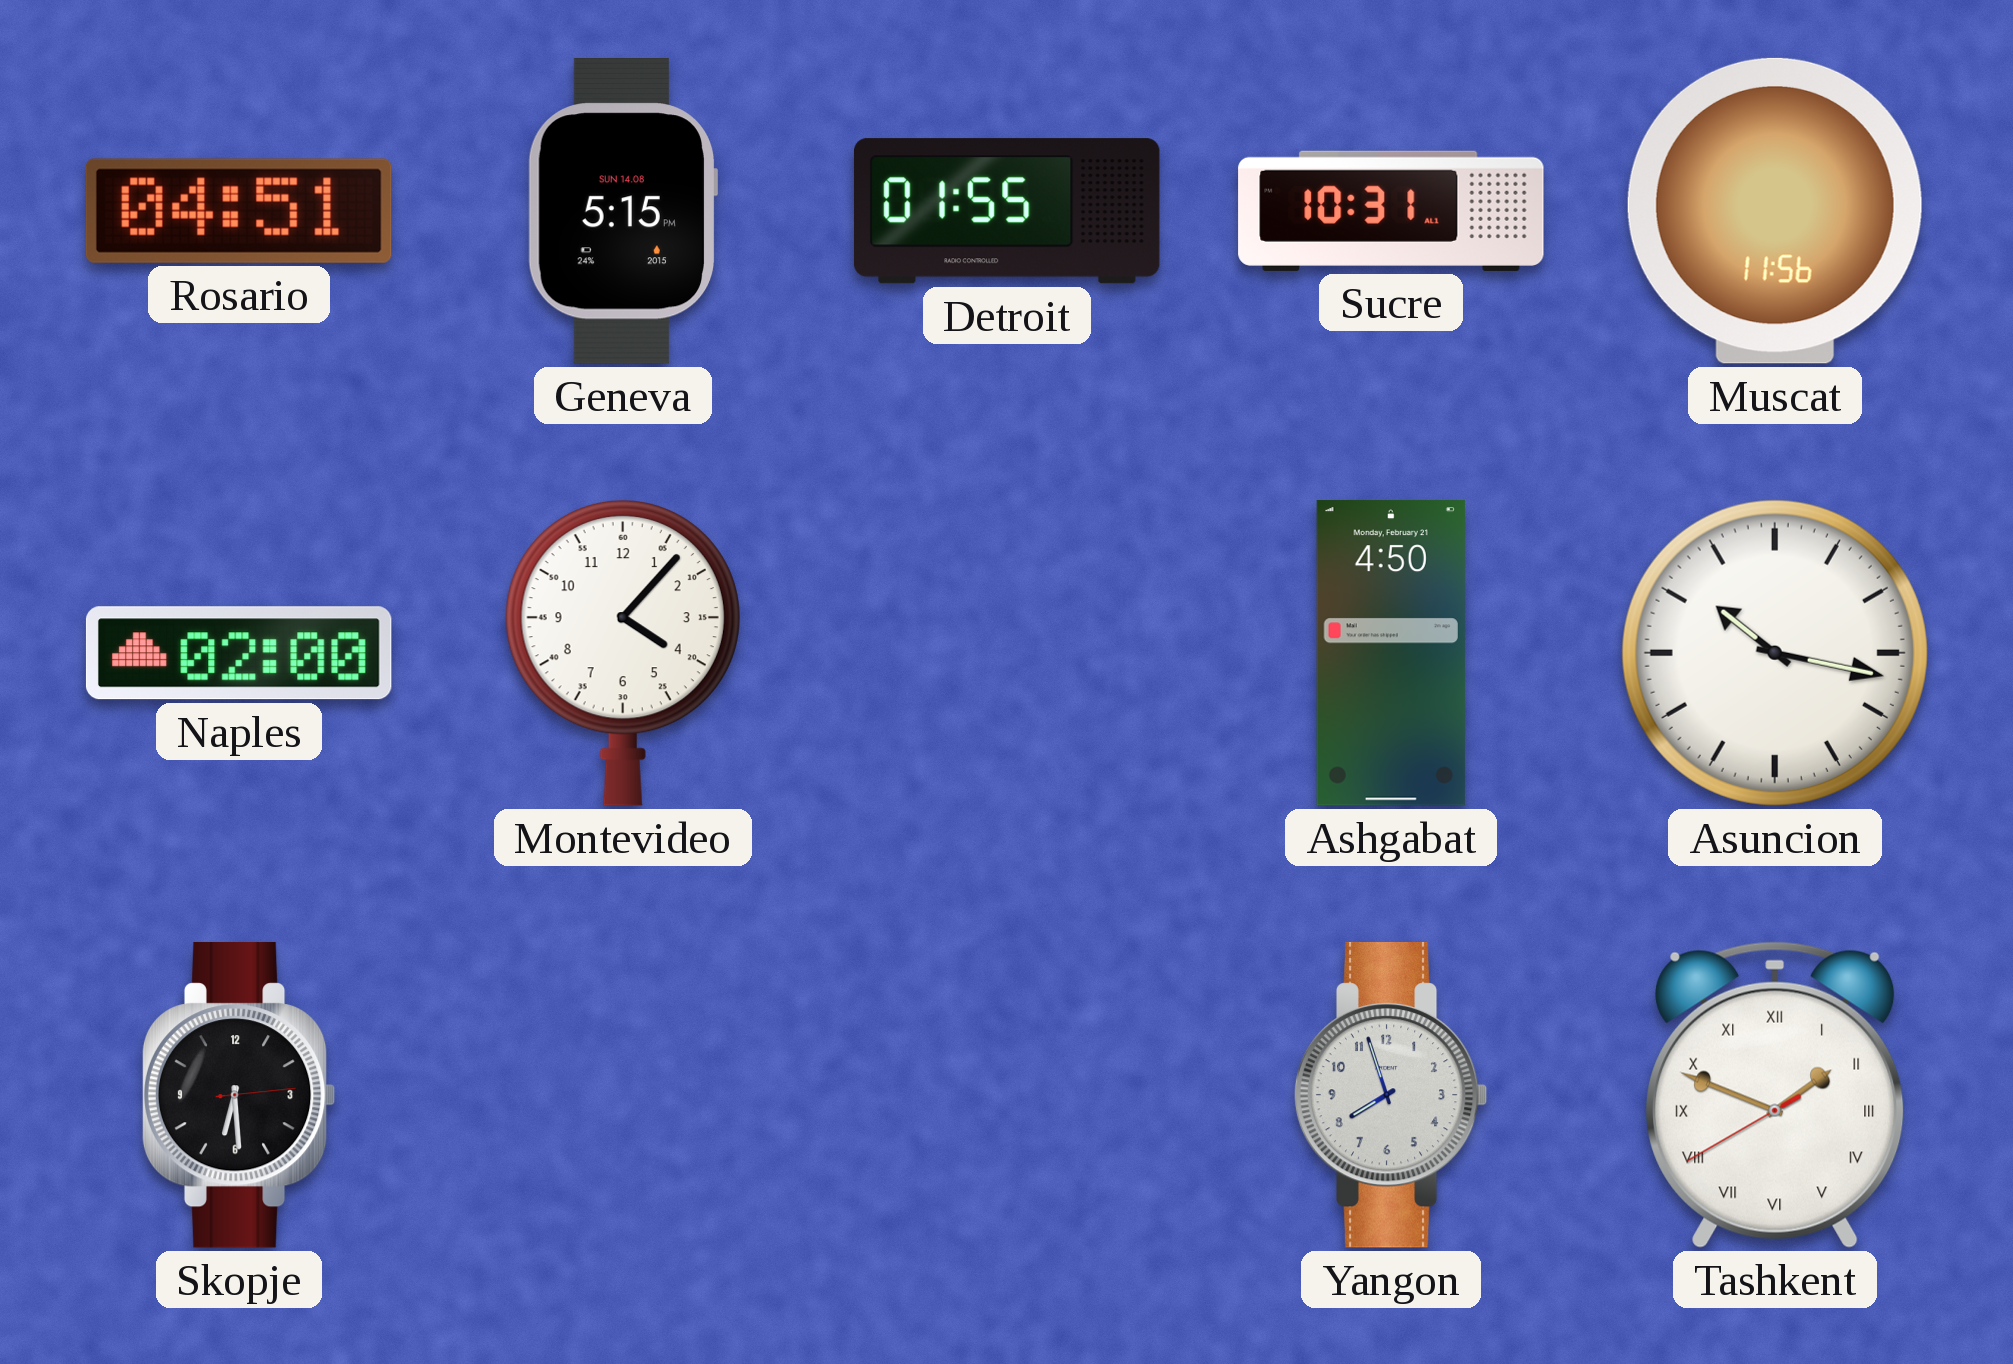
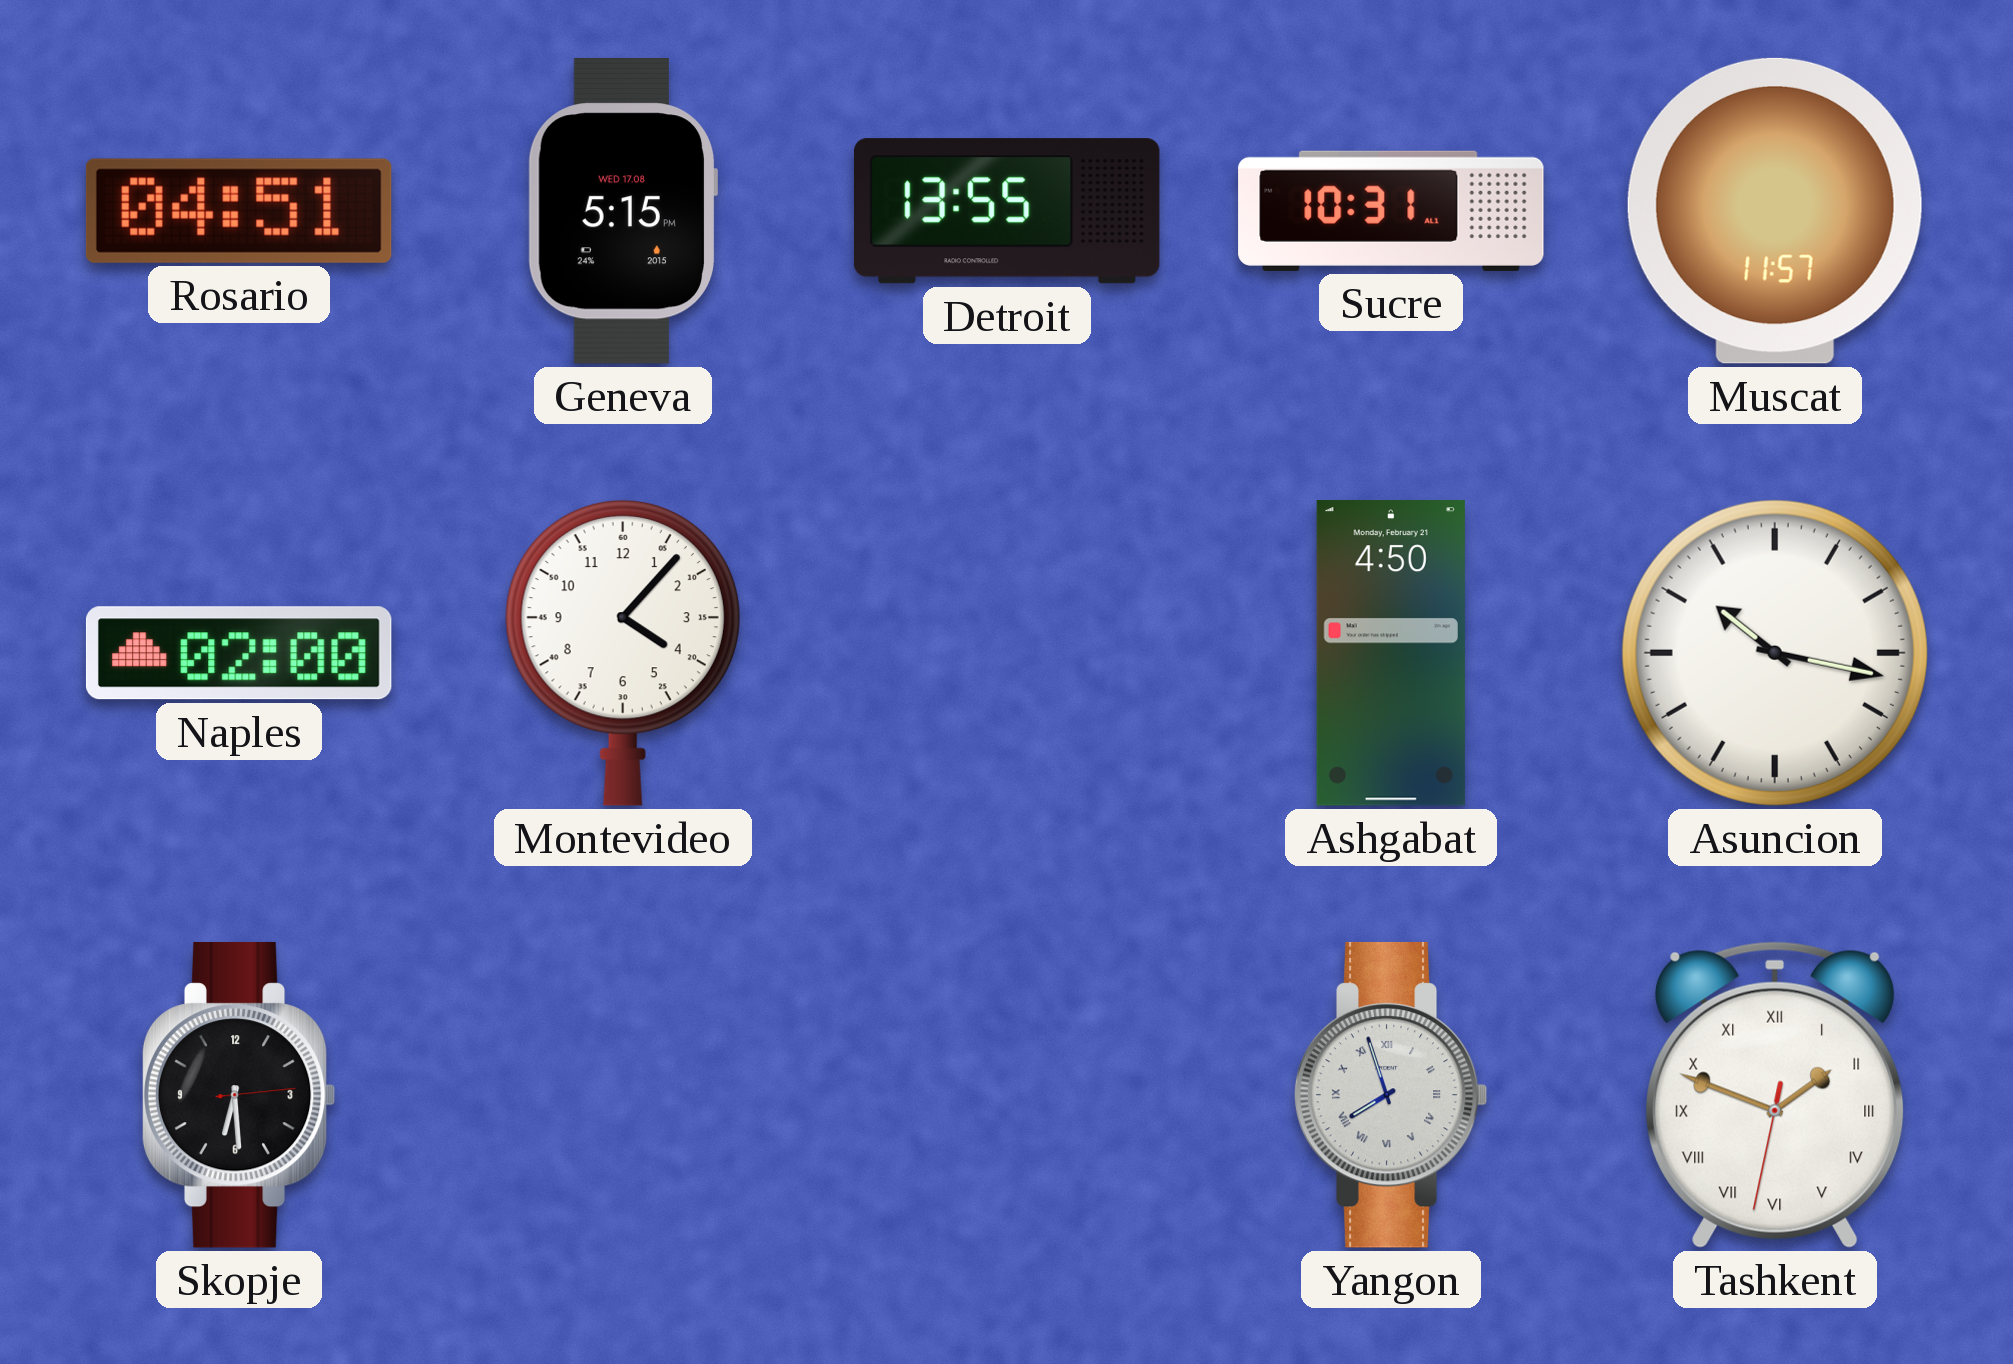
Geneva date: SUN 14.08 -> WED 17.08
Detroit: 01:55 -> 13:55
Muscat: 11:56 -> 11:57
Yangon numerals: Arabic -> Roman
Tashkent: 1:48:40 -> 1:48:32
